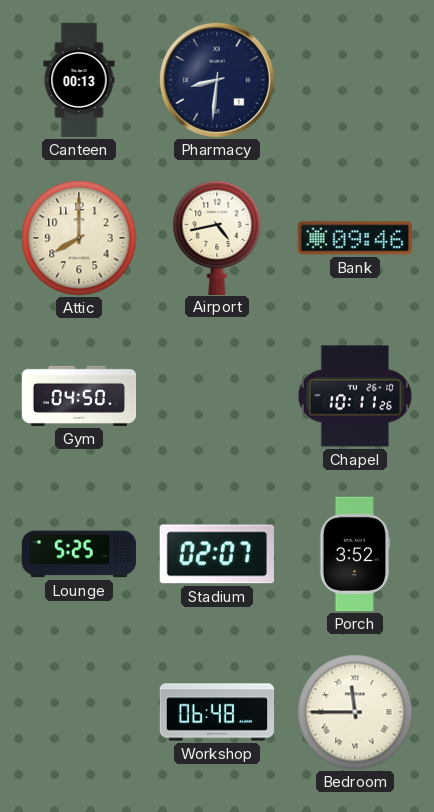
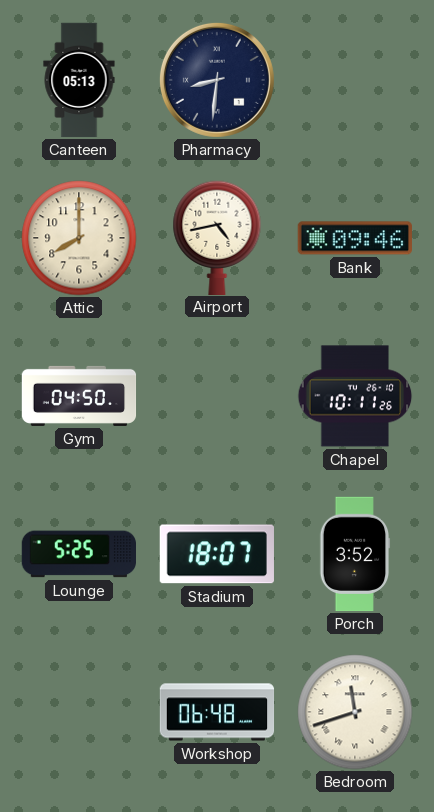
Canteen: 00:13 -> 05:13
Stadium: 02:07 -> 18:07
Bedroom: 11:45 -> 11:42
